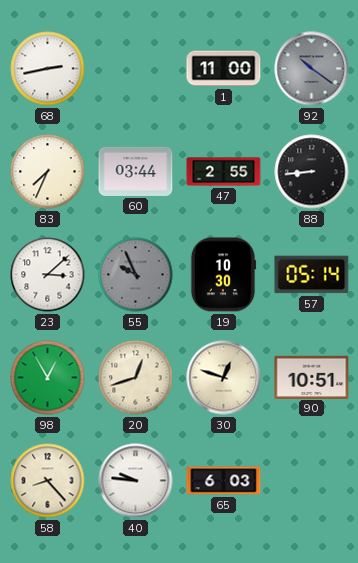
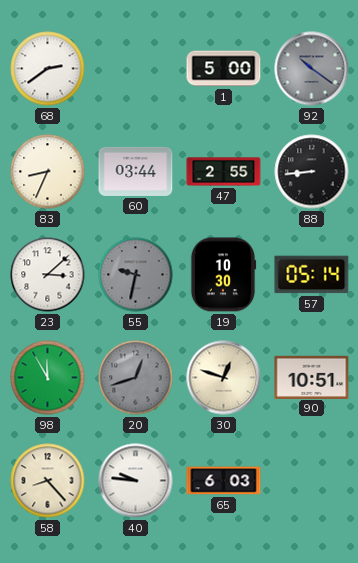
68: 2:43 -> 2:39
1: 11:00 -> 5:00
83: 7:34 -> 8:34
55: 9:56 -> 9:32
98: 12:55 -> 11:55
20 dial: cream -> grey
